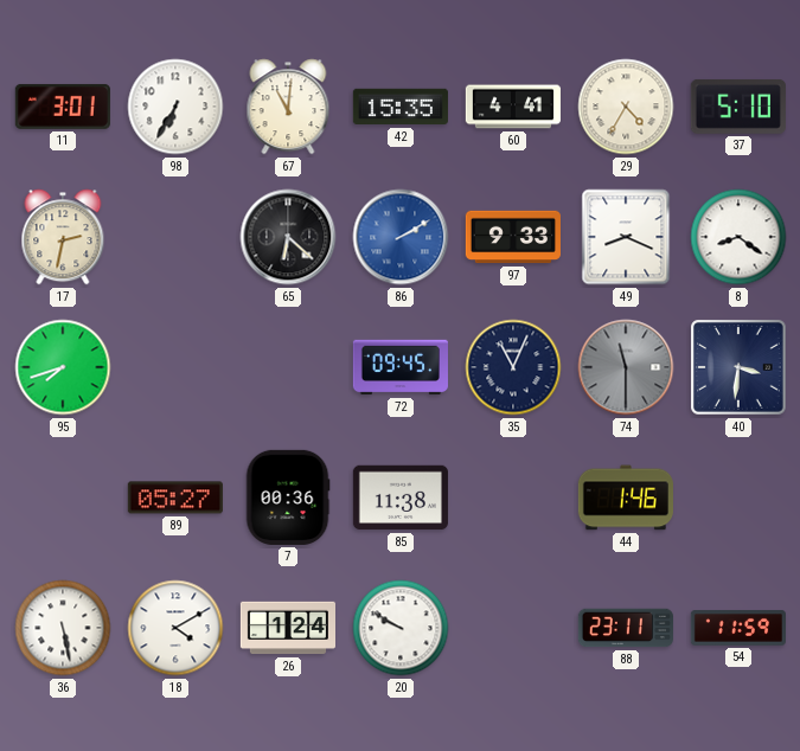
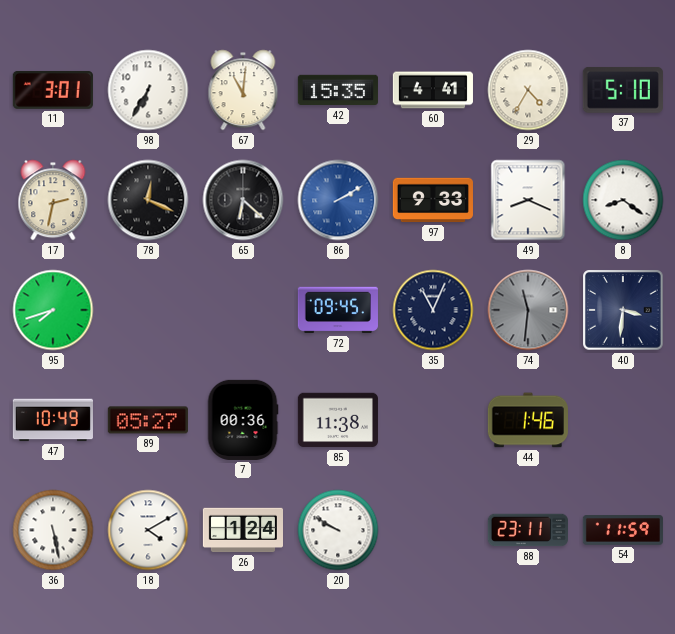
78: none -> 12:19
74: 11:30 -> 11:31
47: none -> 10:49
